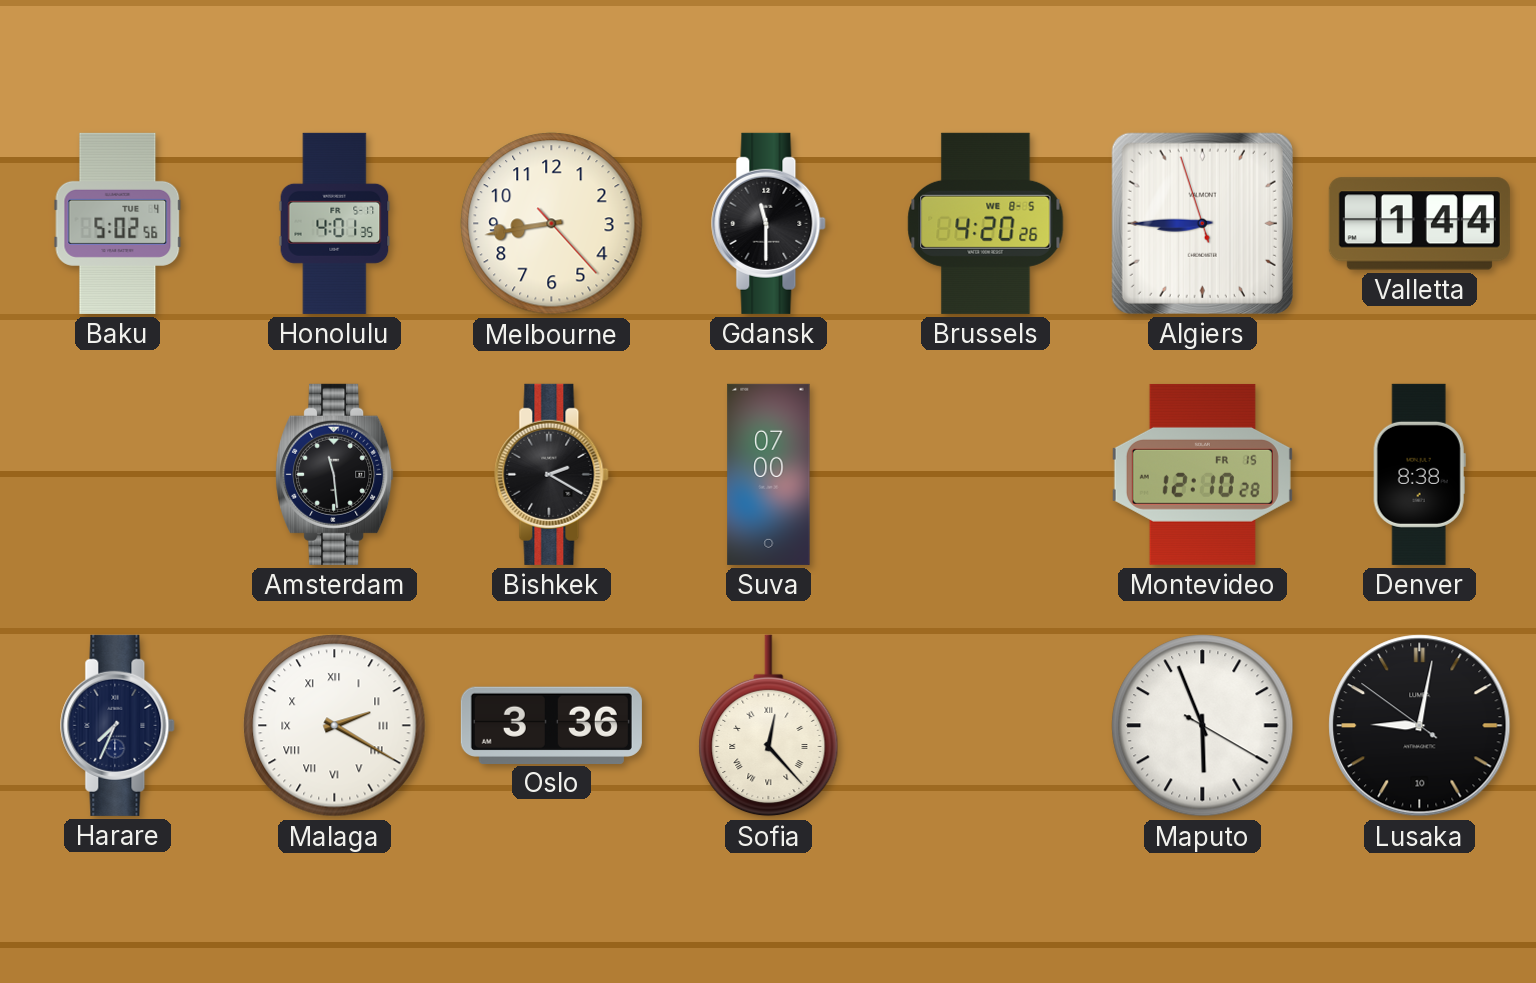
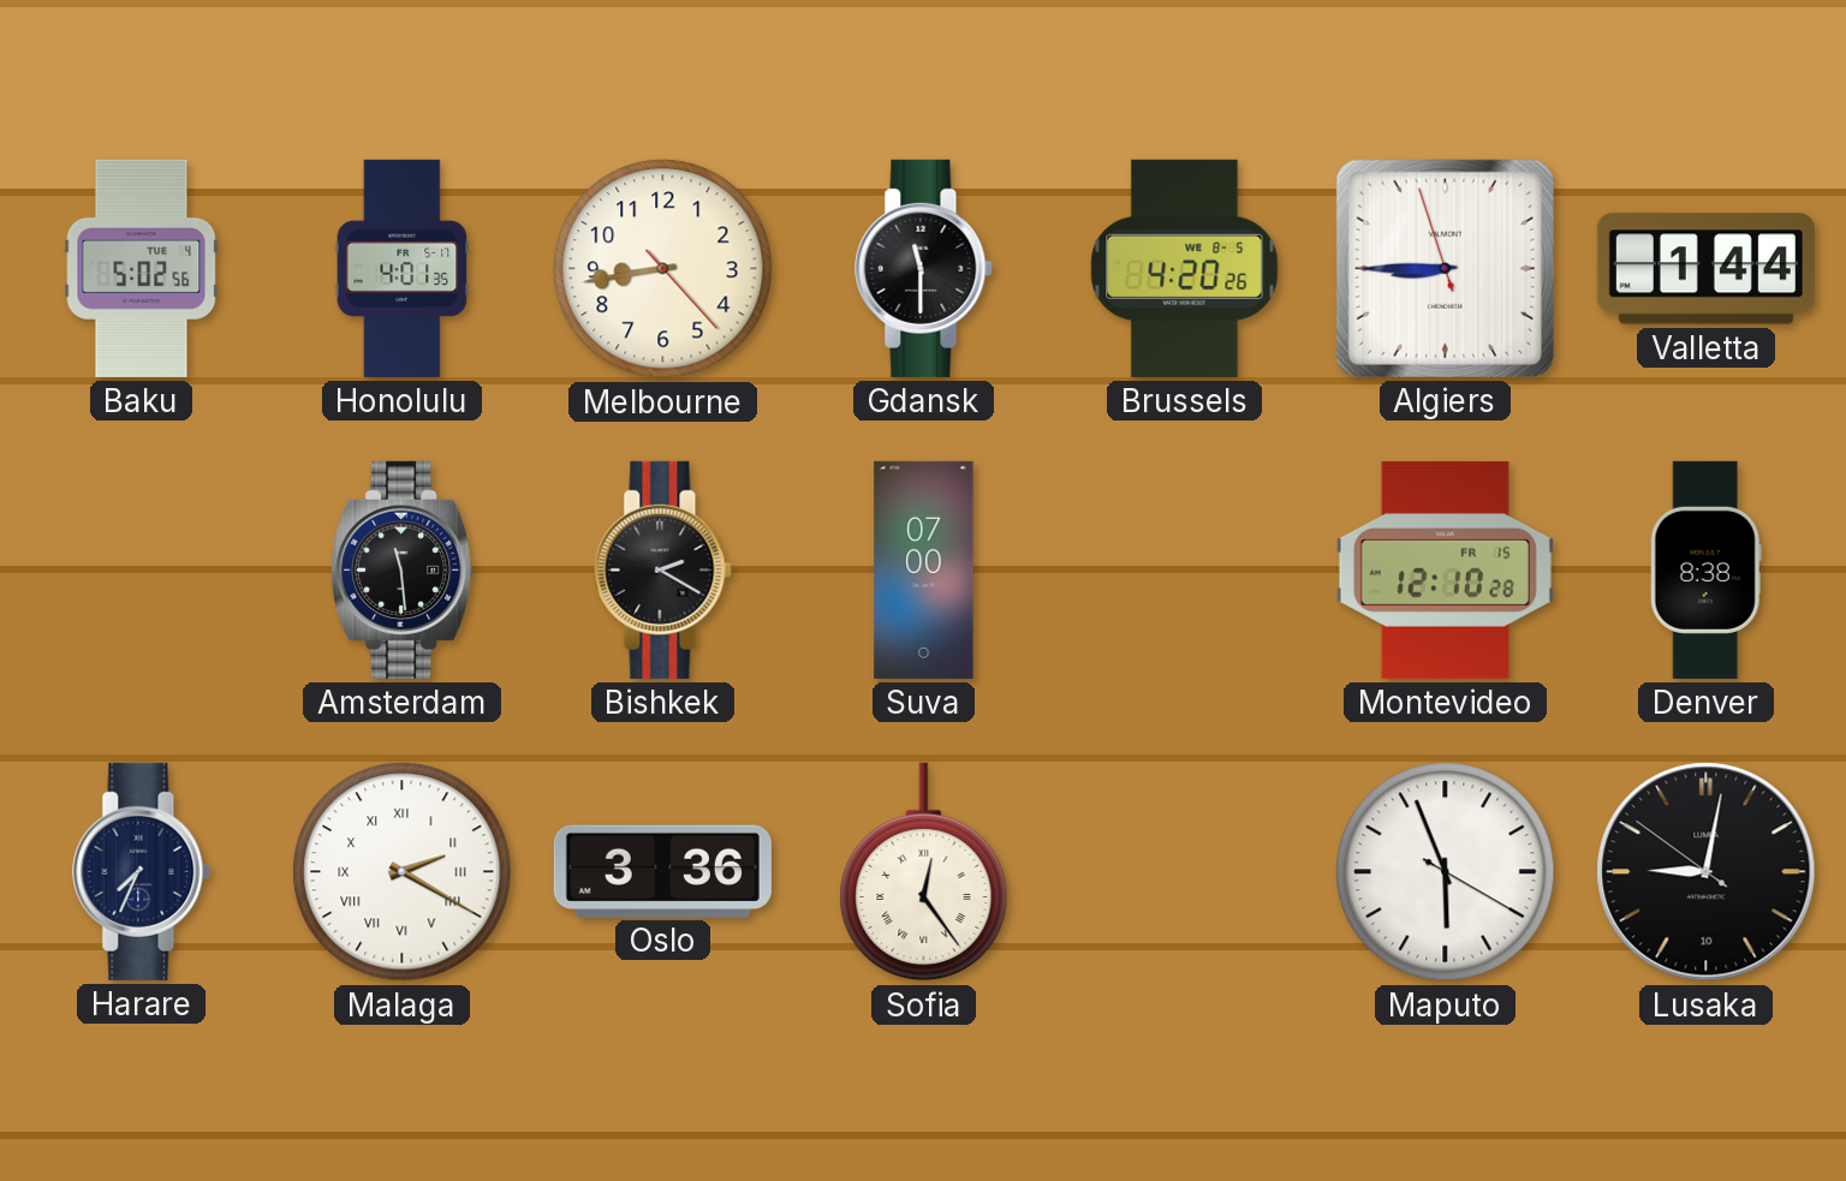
Sofia: 12:23 -> 12:24
